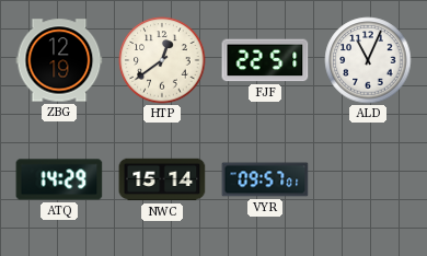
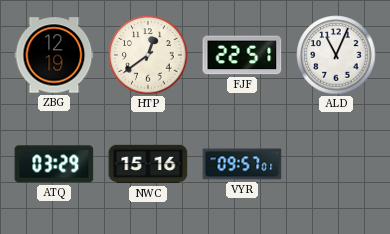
ATQ: 14:29 -> 03:29
NWC: 15:14 -> 15:16
